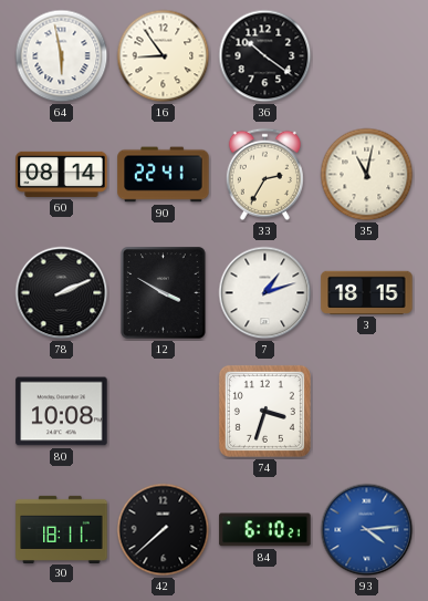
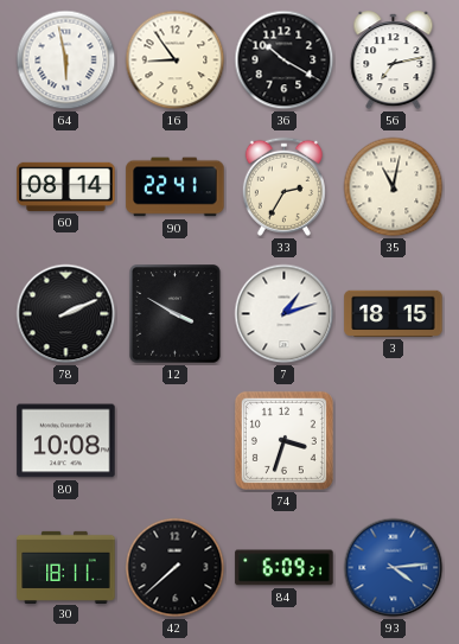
36: 10:21 -> 10:20
56: none -> 7:13
84: 6:10 -> 6:09
